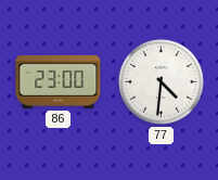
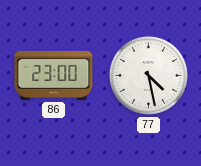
77: 4:31 -> 4:28
